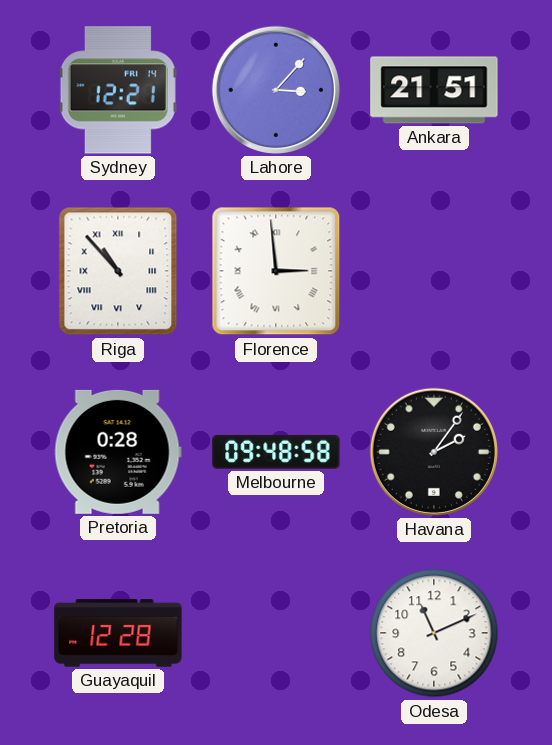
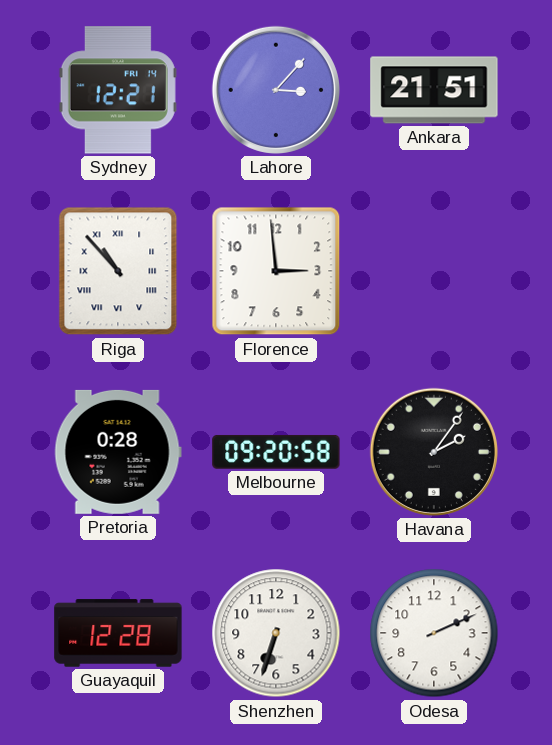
Florence numerals: Roman -> Arabic
Melbourne: 09:48 -> 09:20
Shenzhen: none -> 6:33
Odesa: 11:11 -> 2:11
